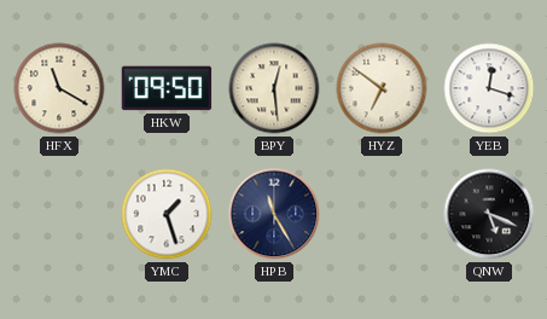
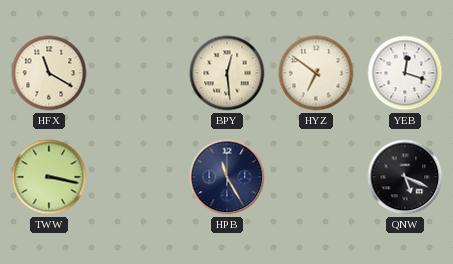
HKW: 09:50 -> none
TWW: none -> 3:17
YMC: 1:27 -> none
